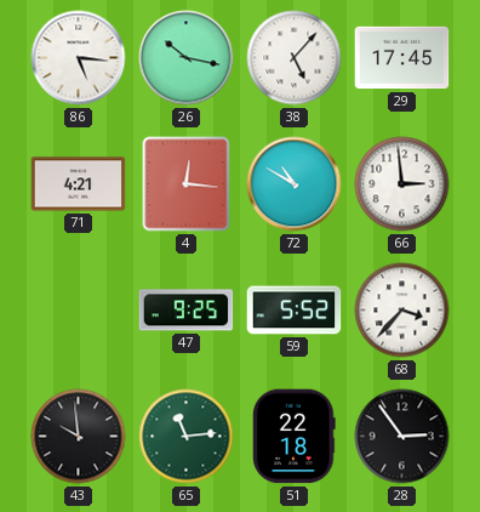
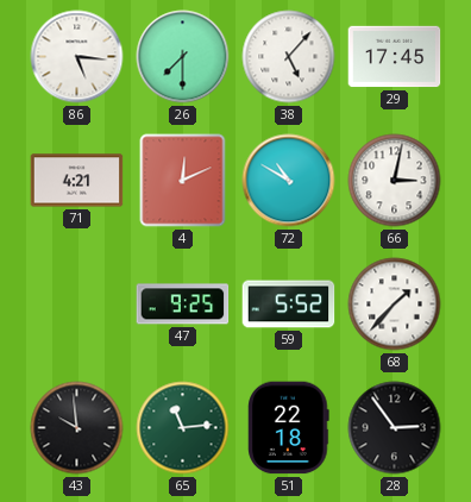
26: 10:17 -> 7:30
4: 12:16 -> 12:11
66: 2:59 -> 3:02
68: 3:37 -> 1:37
